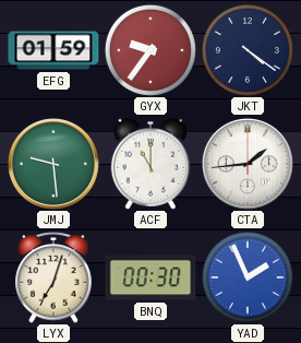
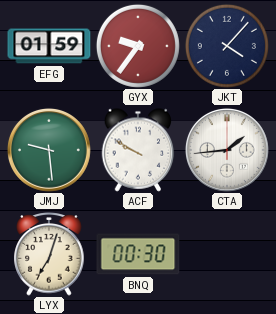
JKT: 4:21 -> 4:07
ACF: 11:00 -> 9:50
YAD: 1:56 -> none
